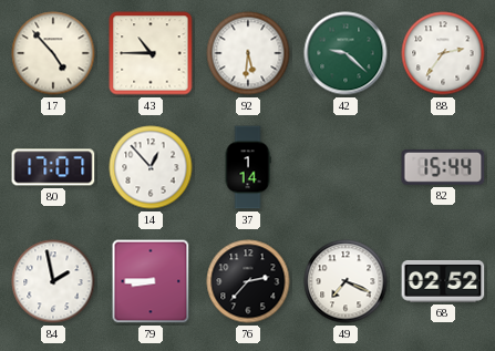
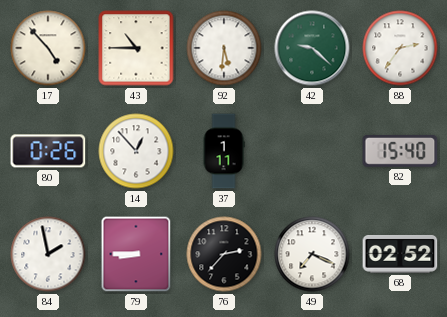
80: 17:07 -> 0:26
37: 1:14 -> 1:11
82: 15:44 -> 15:40
